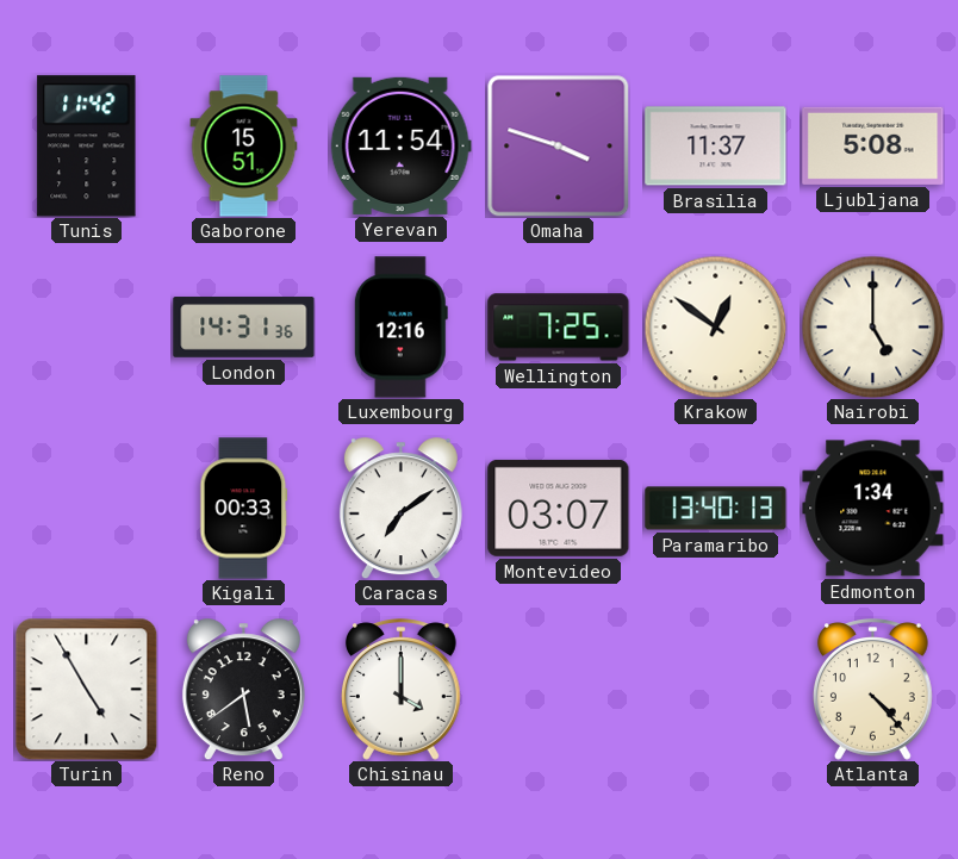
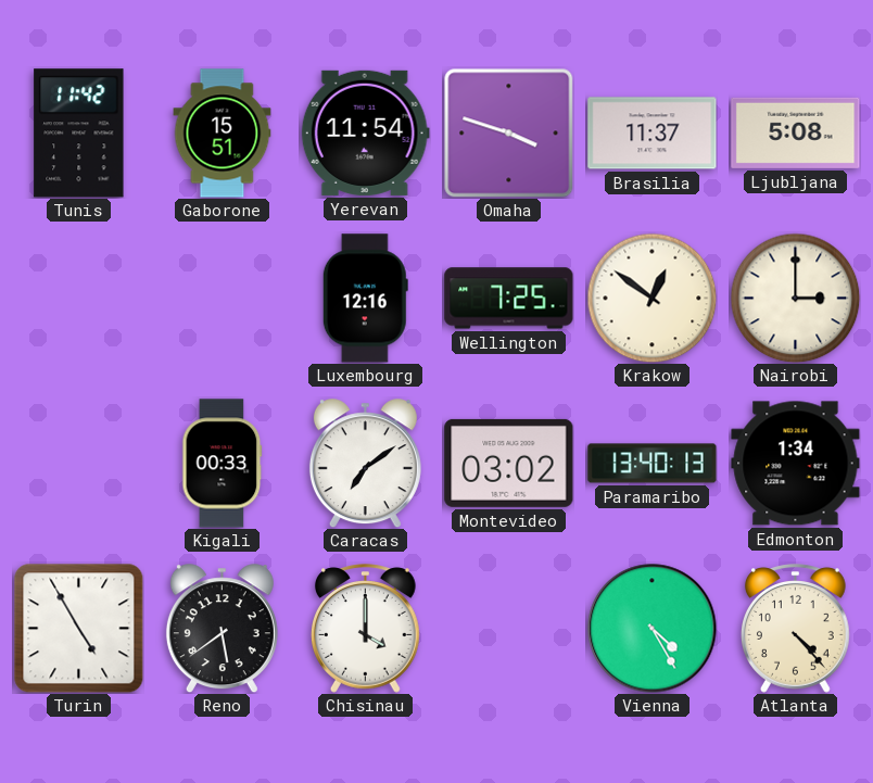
London: 14:31 -> none
Nairobi: 5:00 -> 3:00
Montevideo: 03:07 -> 03:02
Vienna: none -> 4:25
